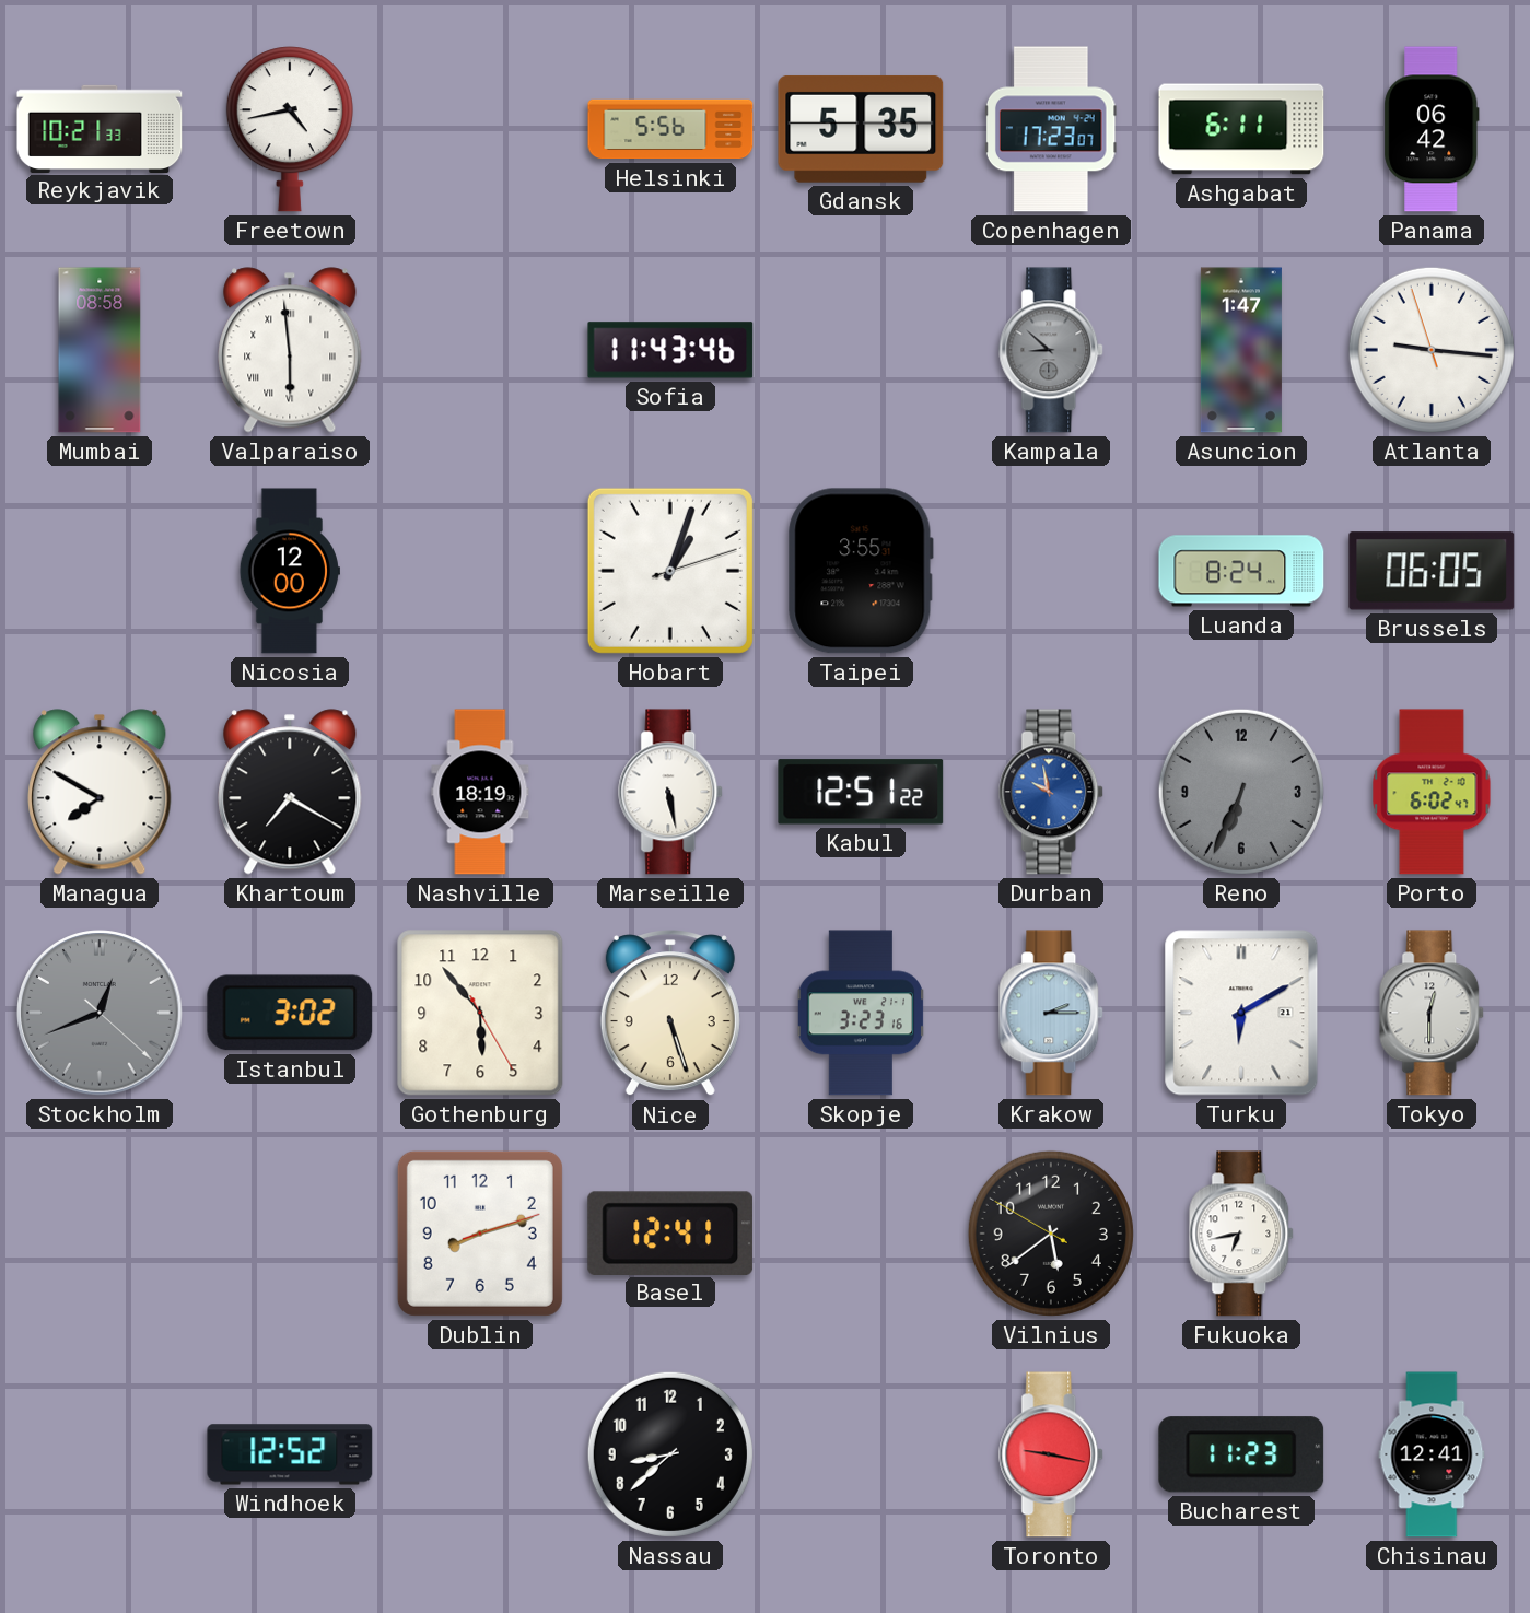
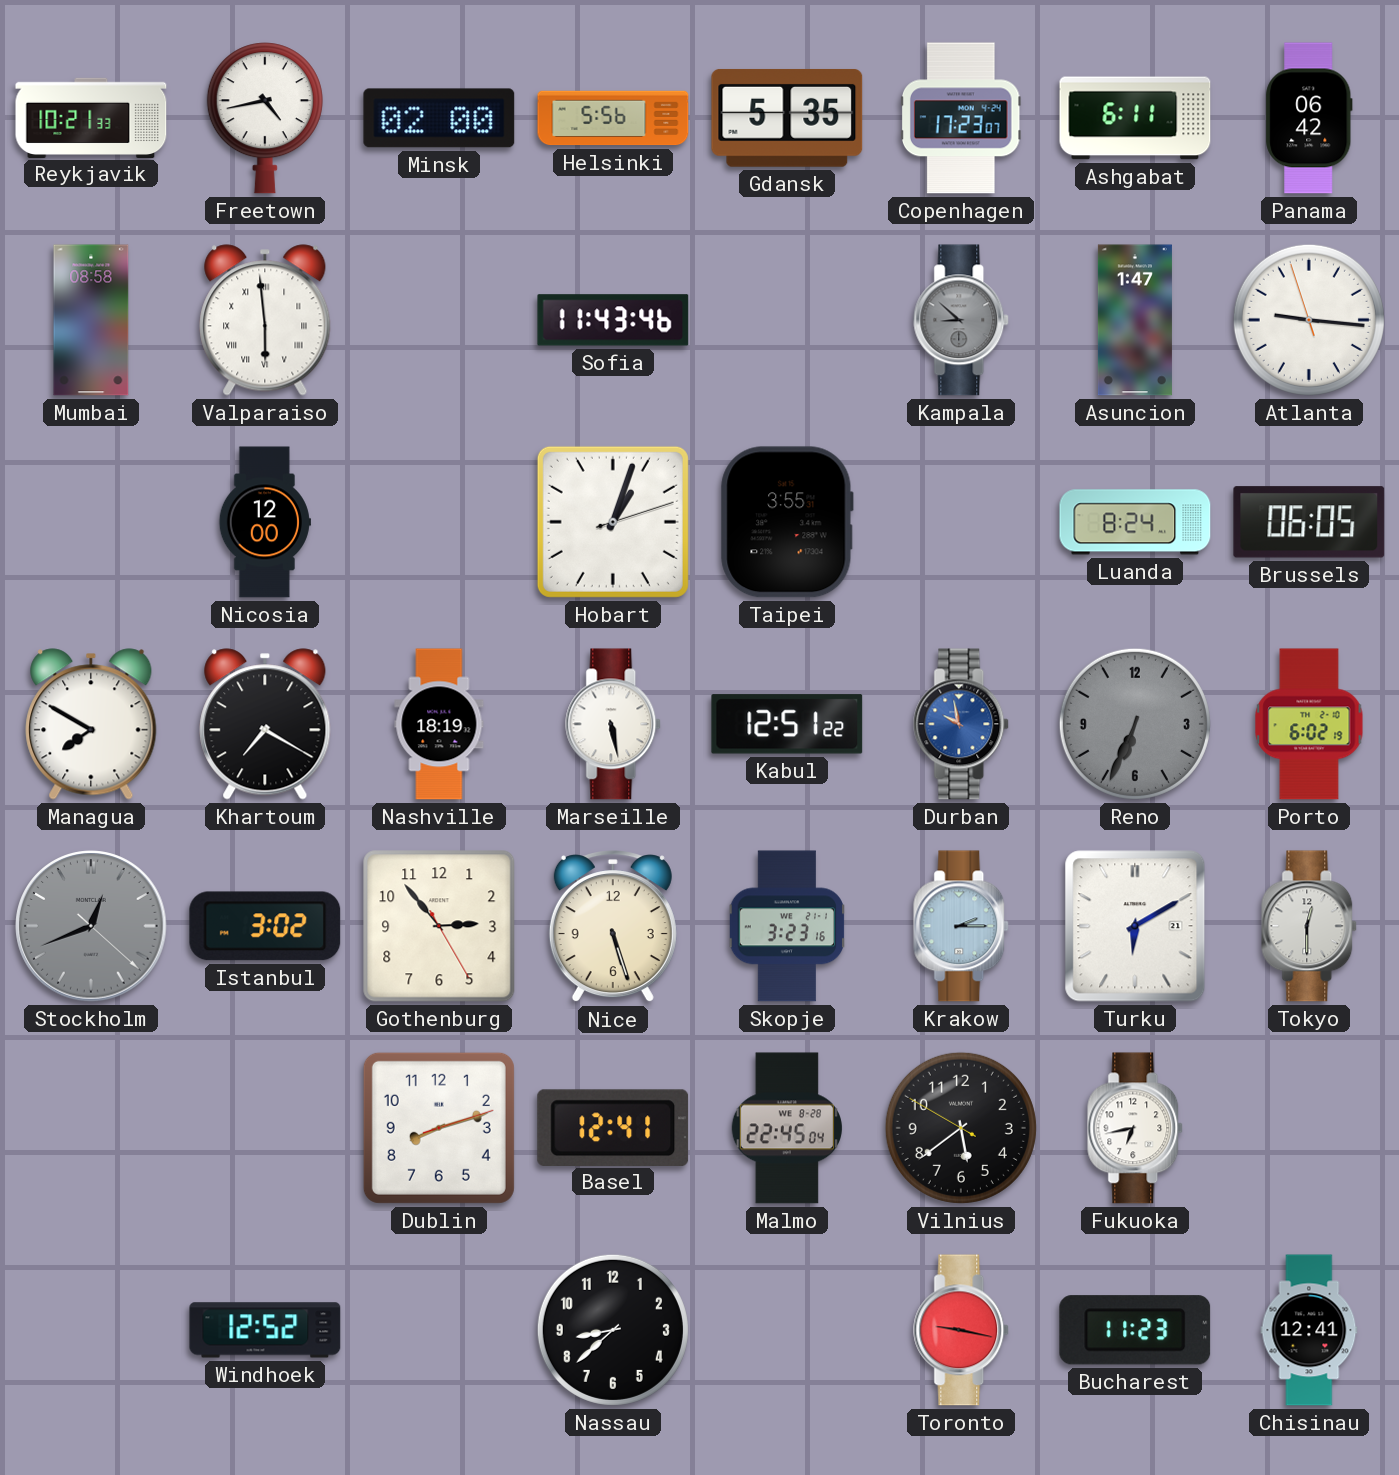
Minsk: none -> 02:00
Porto: 6:02:47 -> 6:02:19
Gothenburg: 5:53 -> 2:53
Malmo: none -> 22:45
